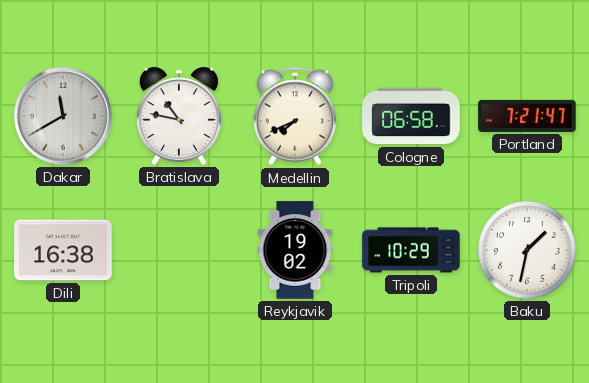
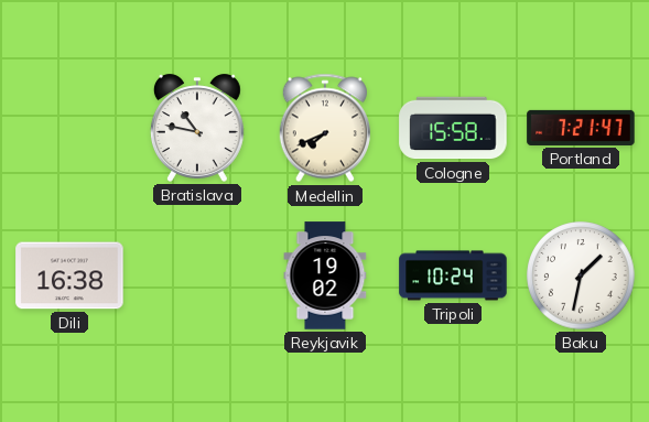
Dakar: 11:40 -> none
Cologne: 06:58 -> 15:58
Tripoli: 10:29 -> 10:24
